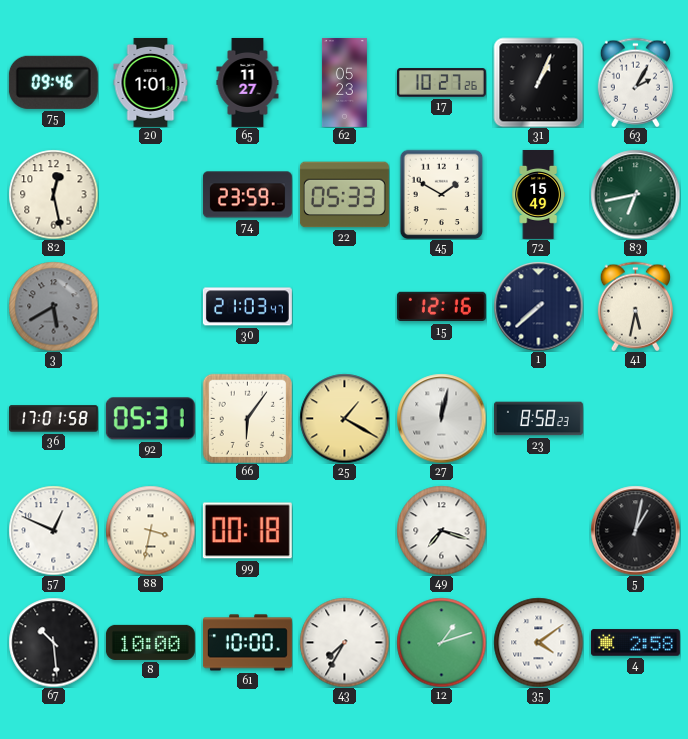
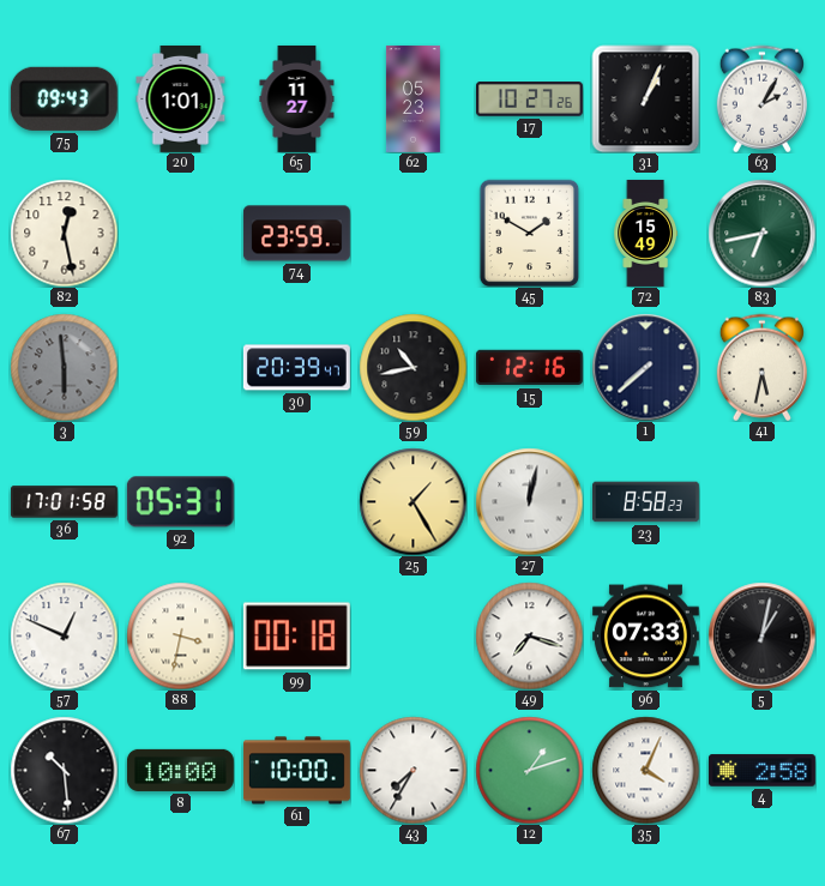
75: 09:46 -> 09:43
22: 05:33 -> none
3: 5:40 -> 5:59
30: 21:03 -> 20:39
59: none -> 10:43
66: 6:06 -> none
25: 1:20 -> 1:25
96: none -> 07:33
35: 4:09 -> 4:04
